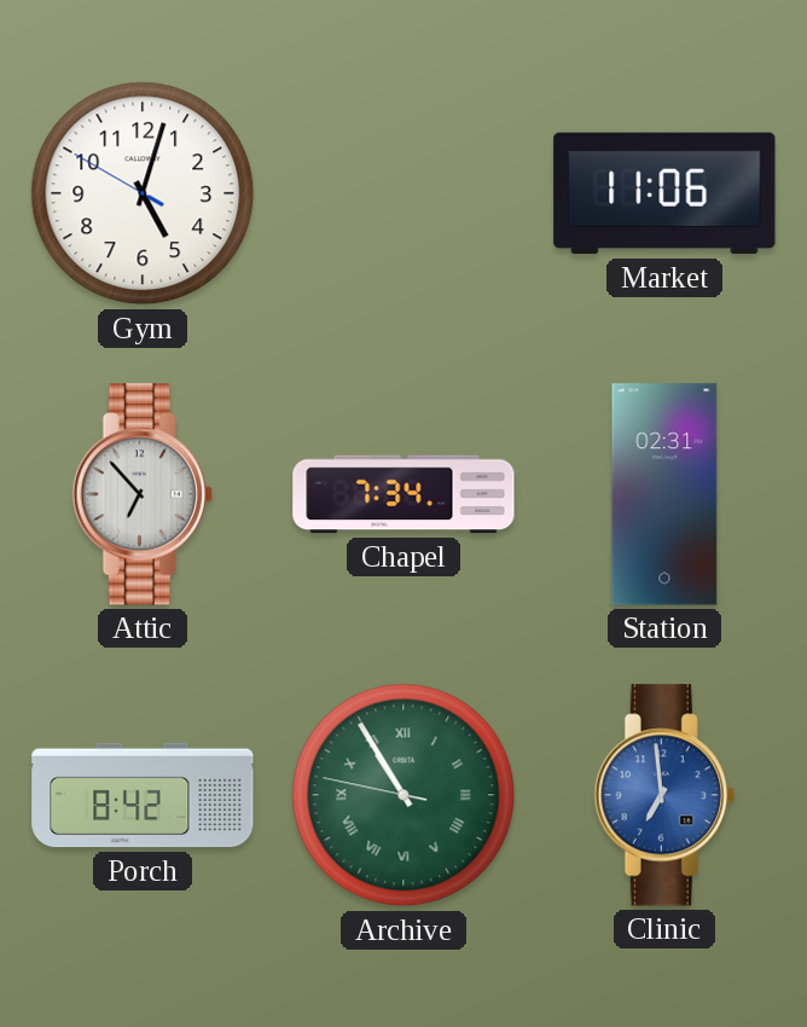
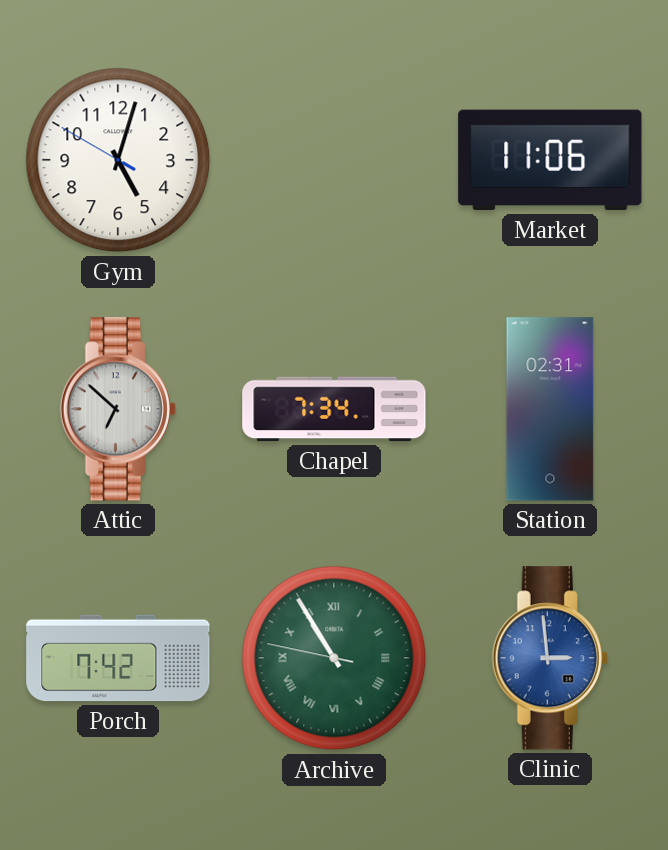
Attic: 6:53 -> 6:52
Porch: 8:42 -> 7:42
Clinic: 6:59 -> 2:59
